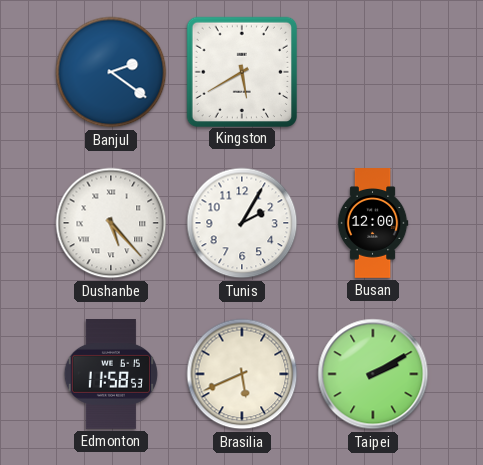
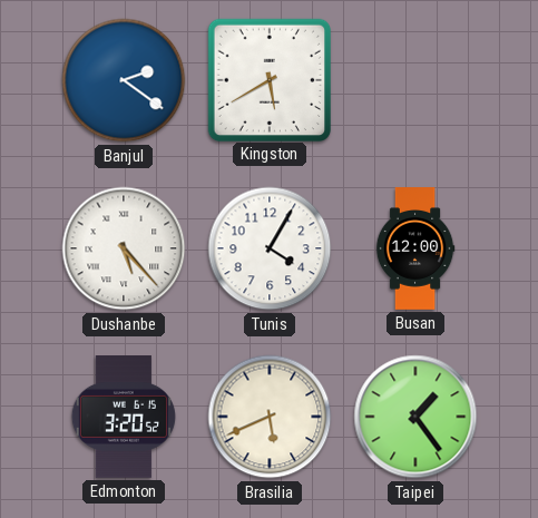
Tunis: 2:05 -> 4:05
Edmonton: 11:58 -> 3:20
Taipei: 2:10 -> 1:24
